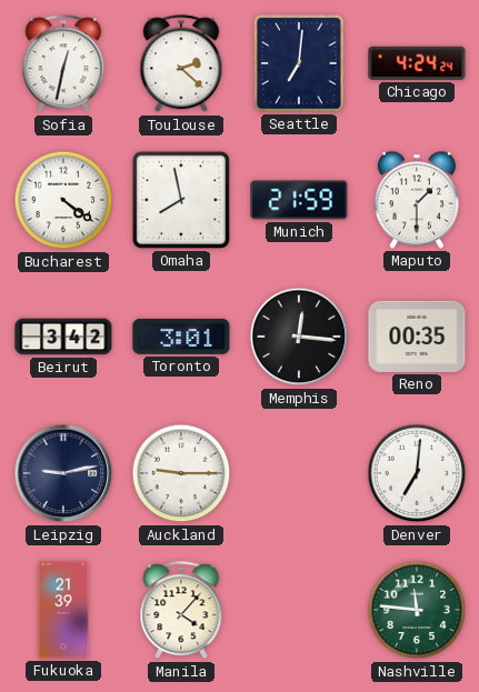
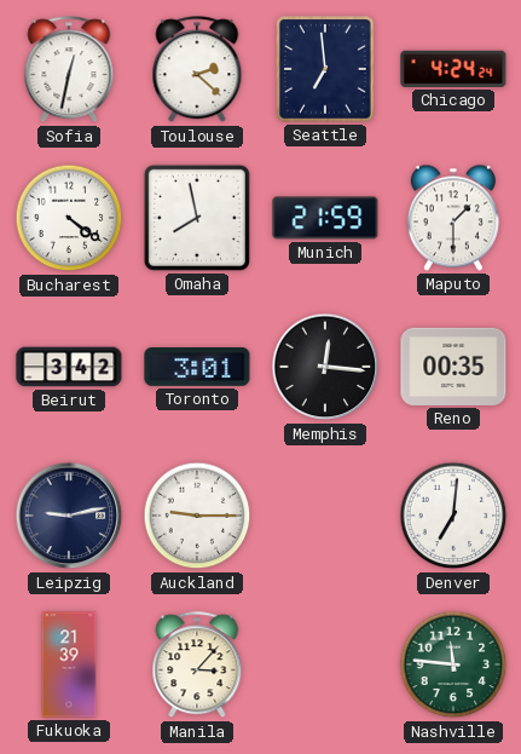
Seattle: 7:01 -> 6:59
Manila: 4:07 -> 3:07
